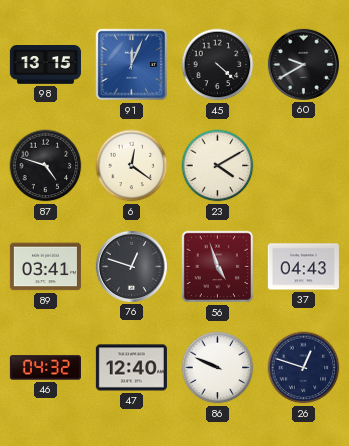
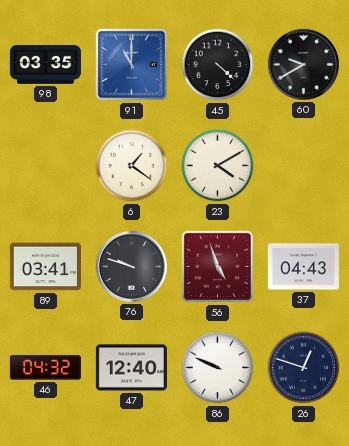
98: 13:15 -> 03:35
91: 12:04 -> 11:00
87: 4:48 -> none
6: 12:21 -> 1:21
76: 12:48 -> 9:48
